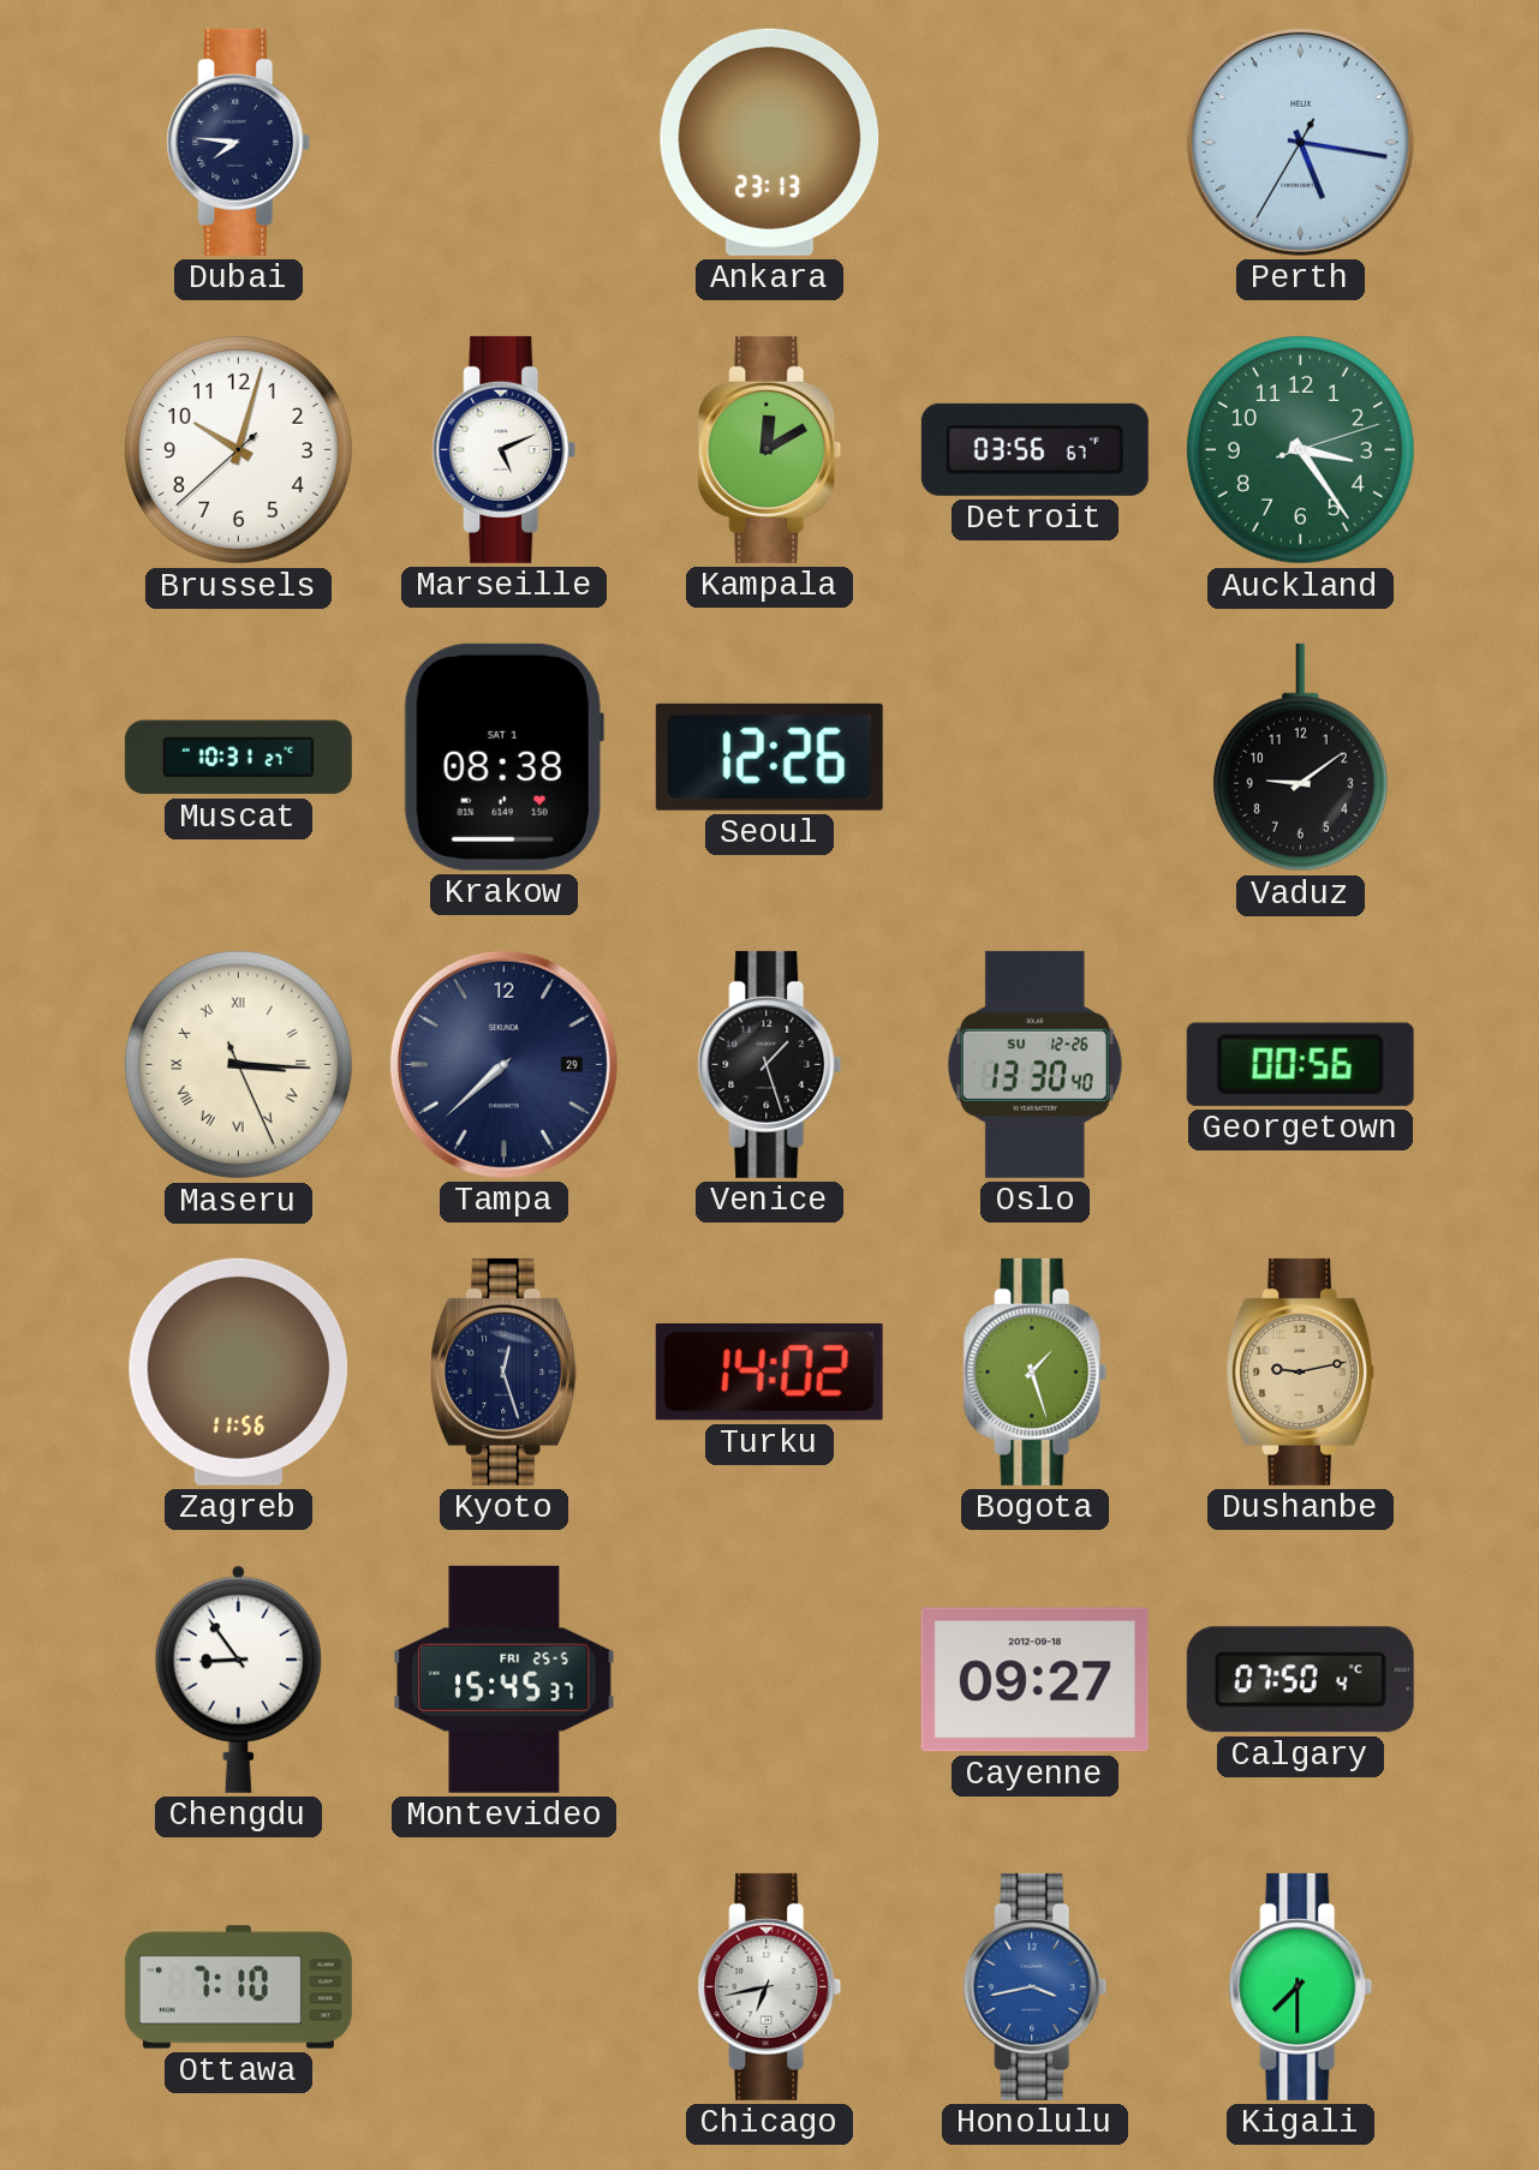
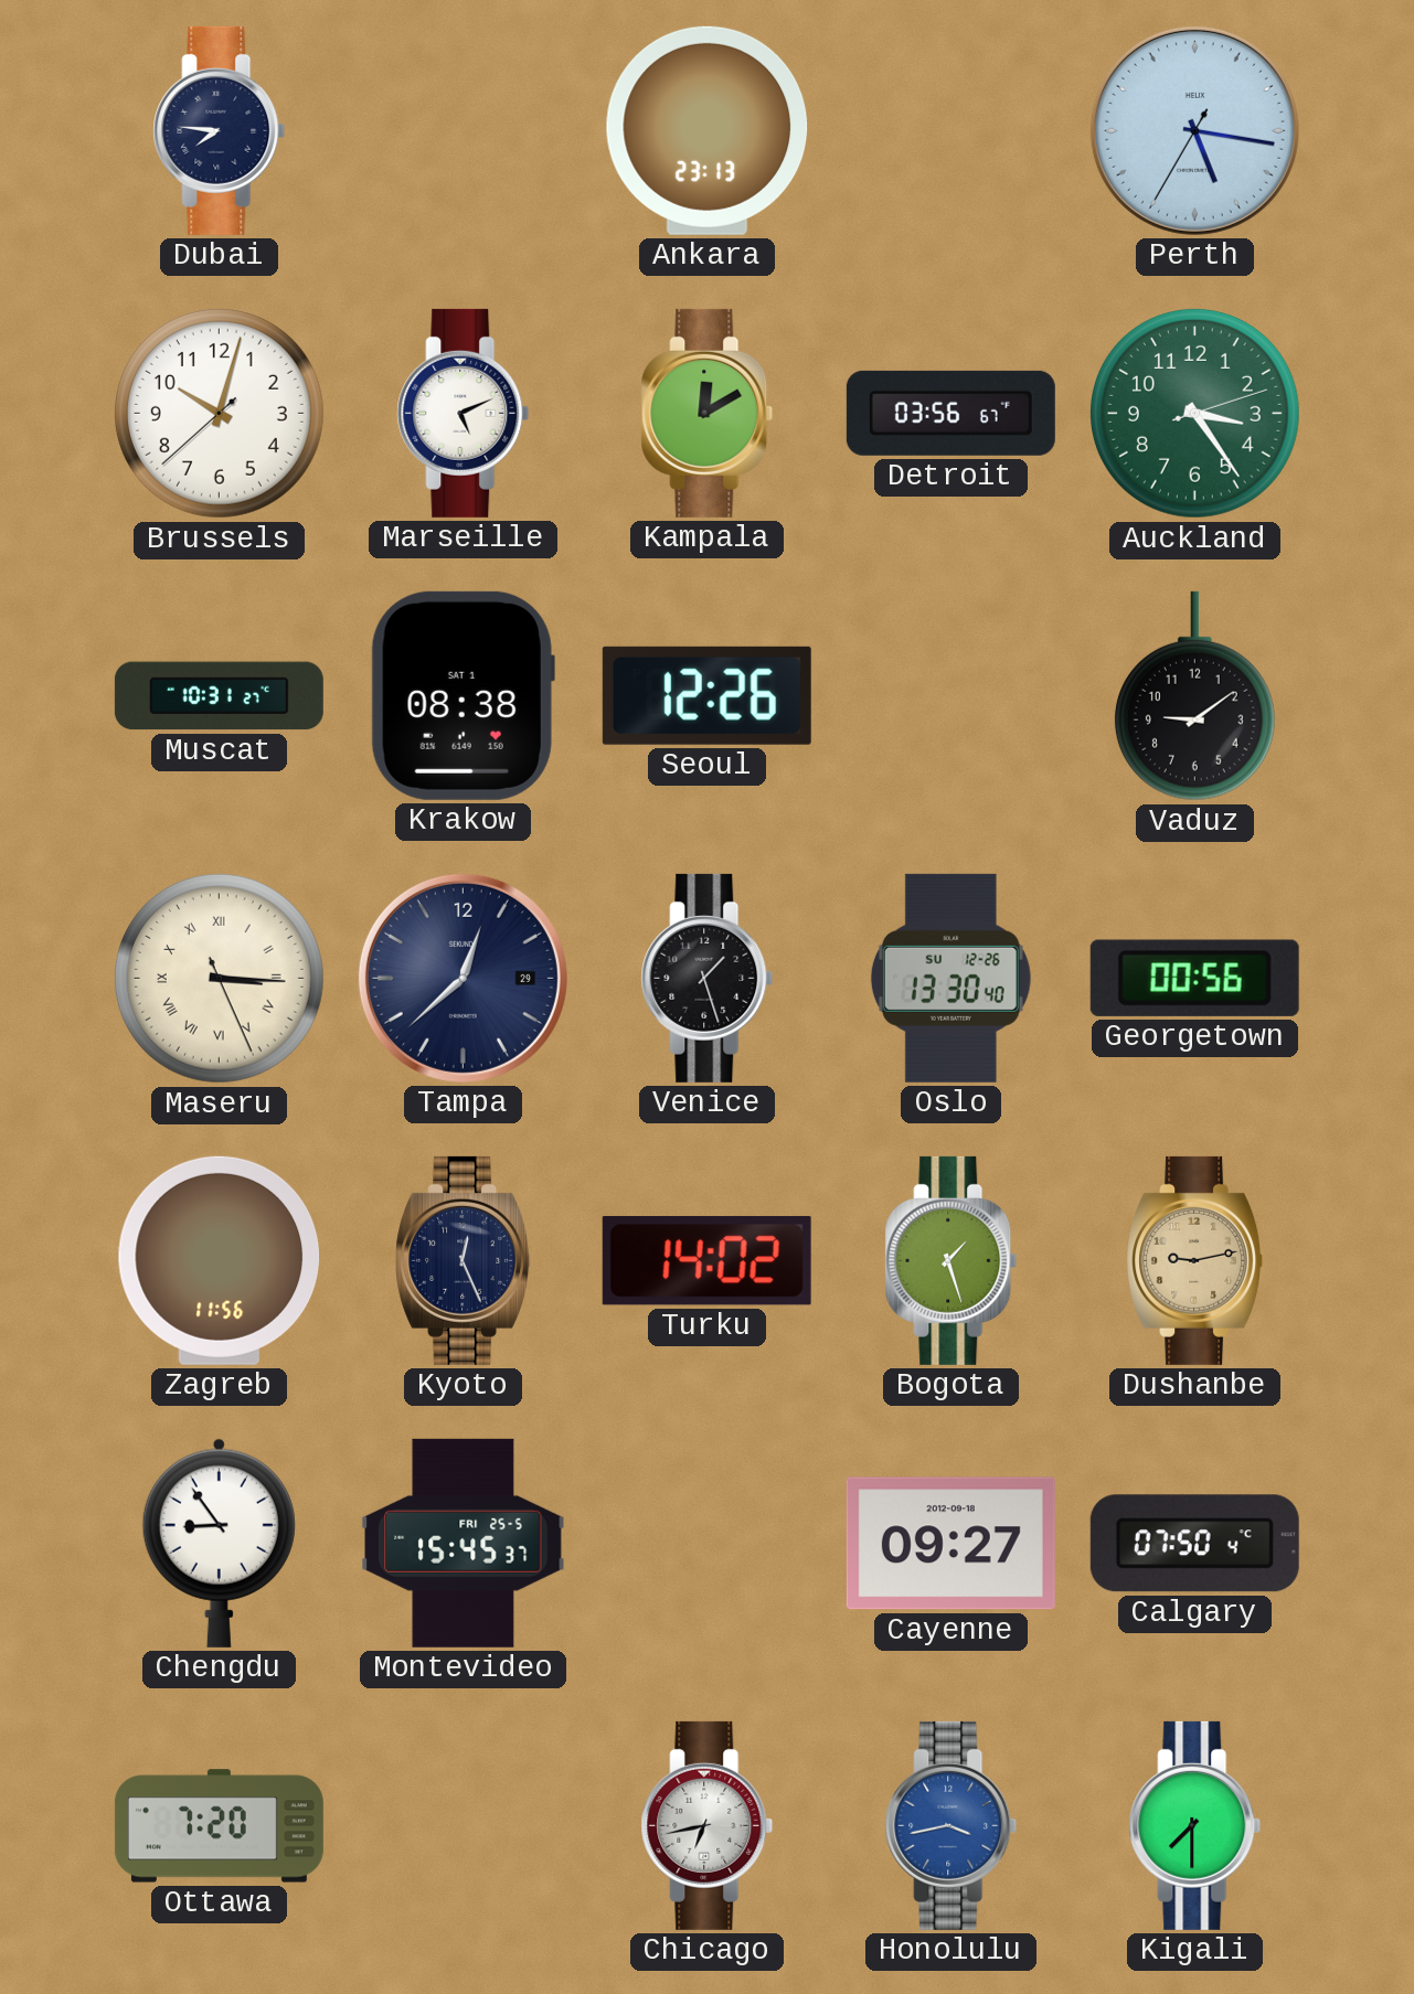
Tampa: 7:38 -> 12:38
Kyoto: 12:27 -> 12:26
Ottawa: 7:10 -> 7:20
